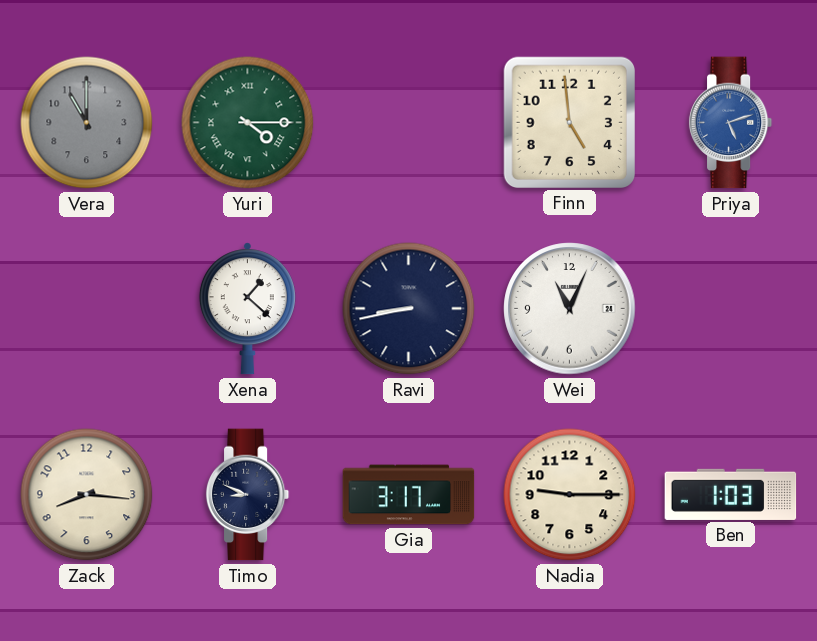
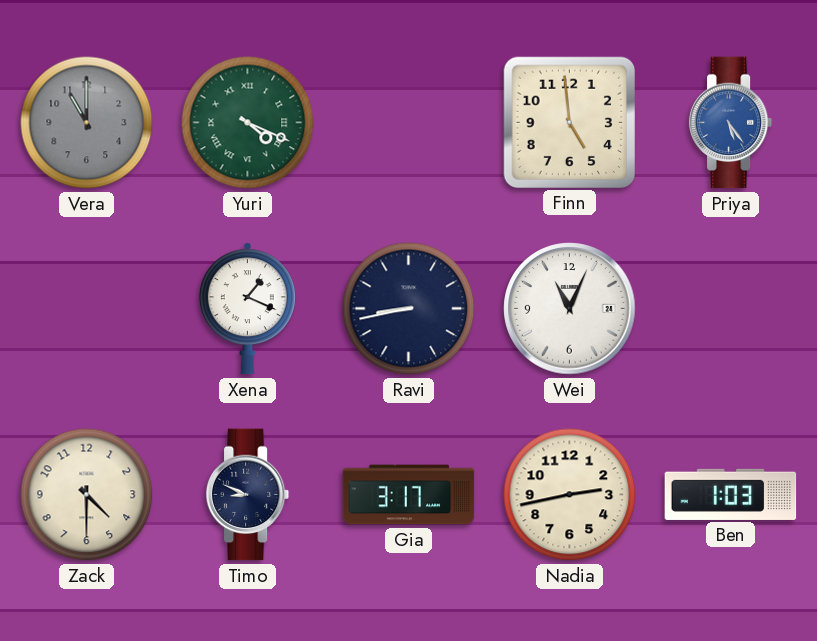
Yuri: 4:15 -> 4:19
Priya: 5:12 -> 5:24
Xena: 1:22 -> 1:19
Zack: 8:16 -> 4:30
Nadia: 9:15 -> 2:43
